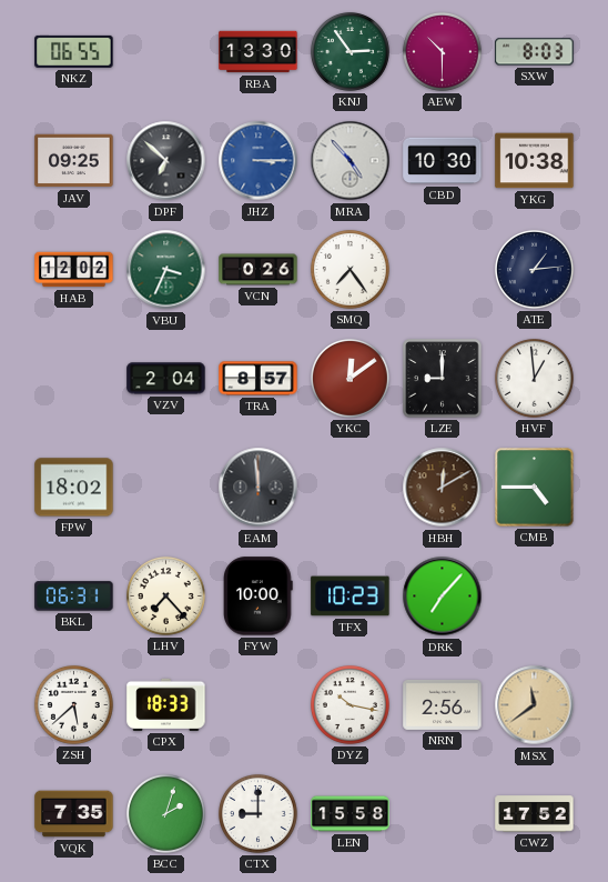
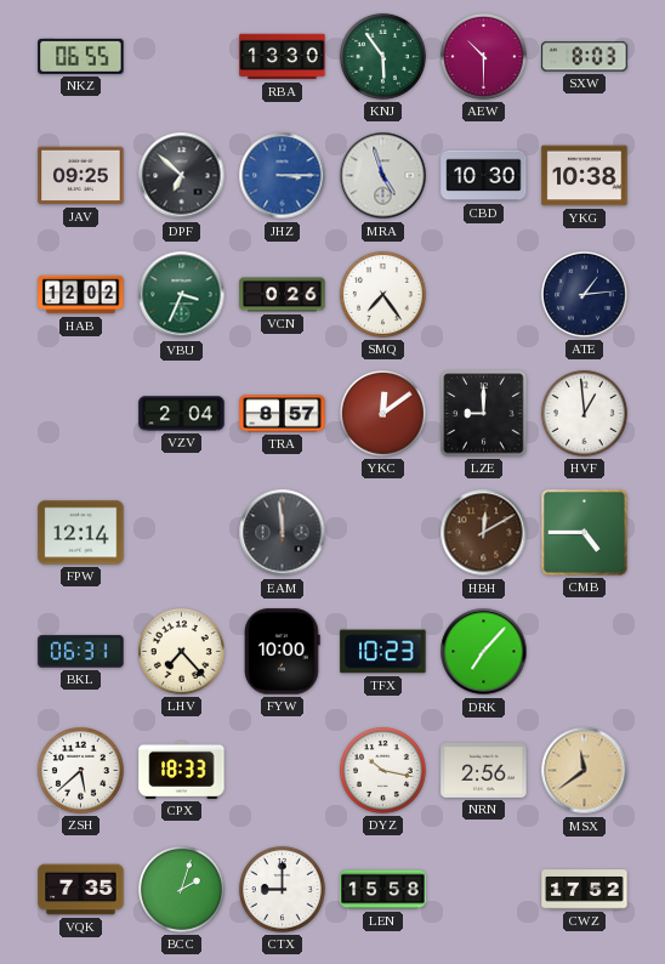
KNJ: 2:54 -> 5:54
MRA: 4:53 -> 4:57
FPW: 18:02 -> 12:14
